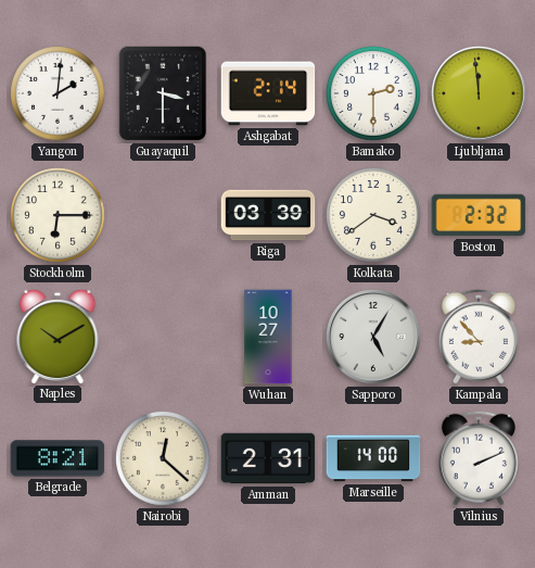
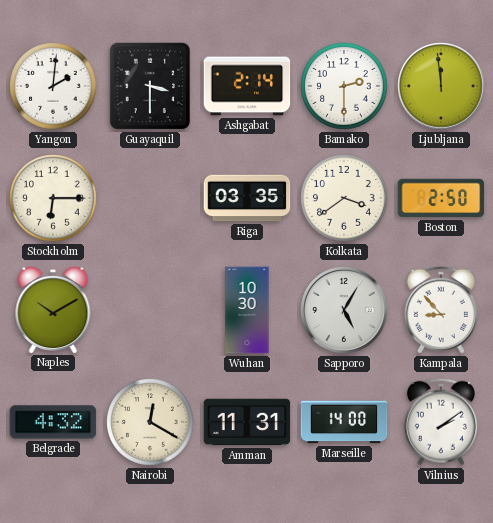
Riga: 03:39 -> 03:35
Boston: 2:32 -> 2:50
Wuhan: 10:27 -> 10:30
Belgrade: 8:21 -> 4:32
Nairobi: 12:22 -> 12:20
Amman: 2:31 -> 11:31
Vilnius: 2:11 -> 2:09
